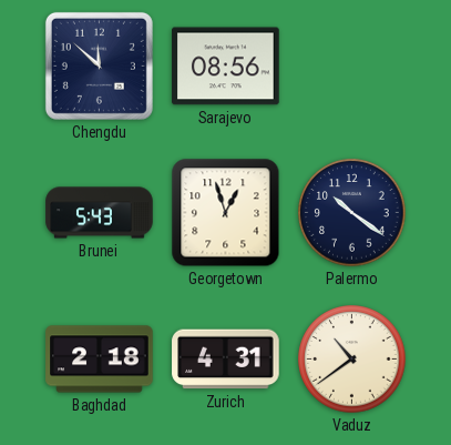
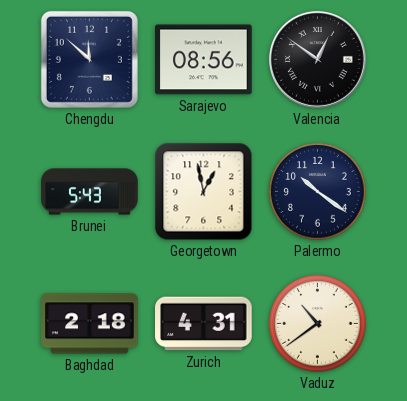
Valencia: none -> 12:51
Georgetown: 12:57 -> 12:58
